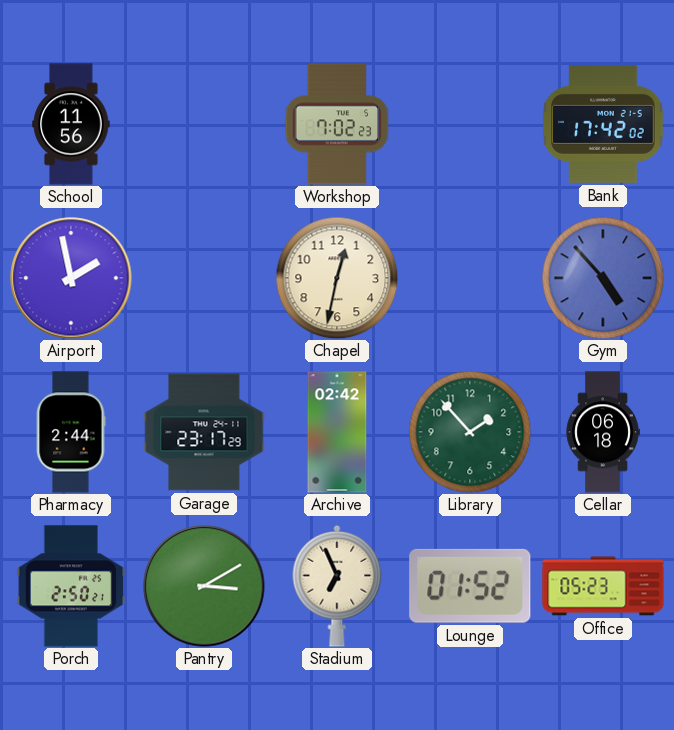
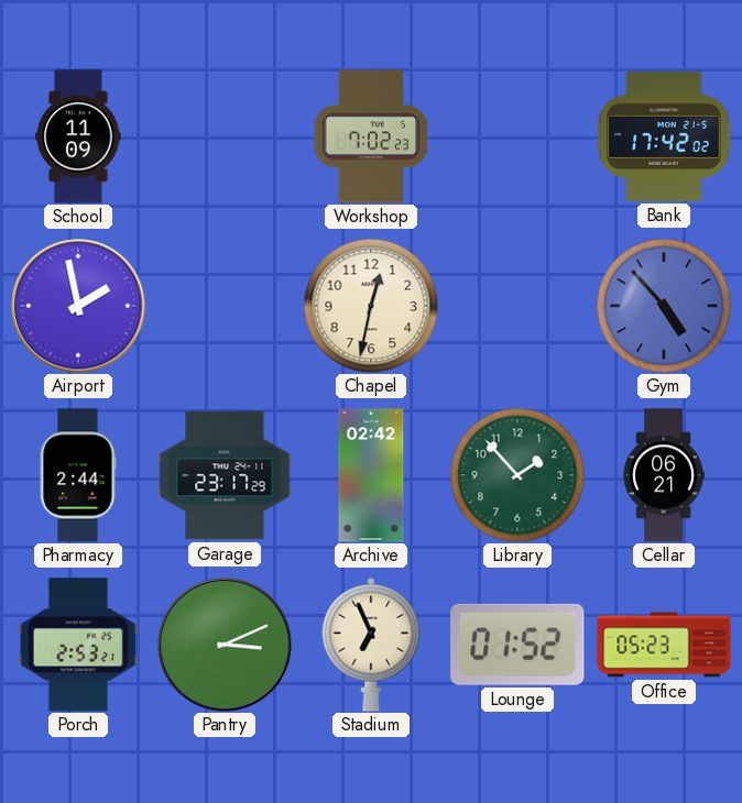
School: 11:56 -> 11:09
Cellar: 06:18 -> 06:21
Porch: 2:50 -> 2:53
Pantry: 3:10 -> 3:11
